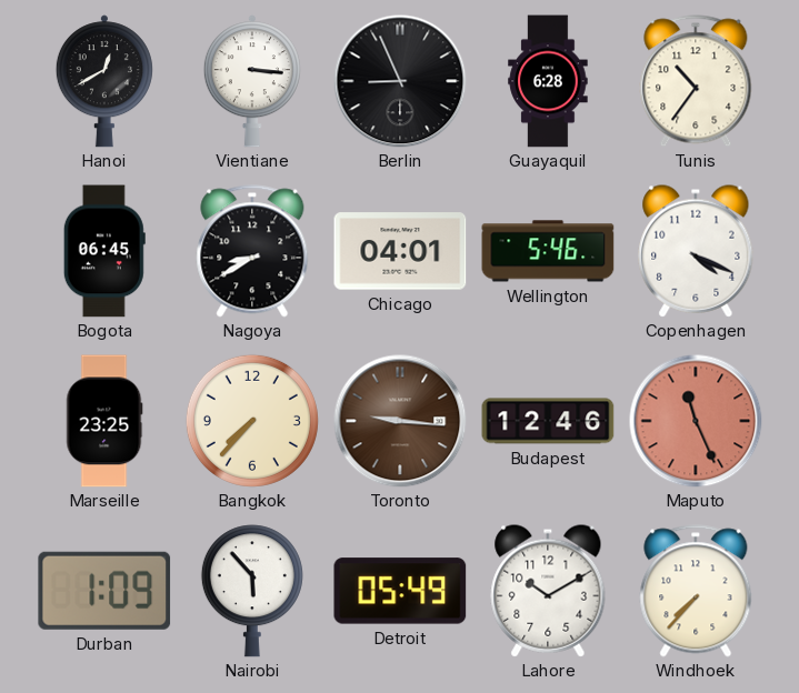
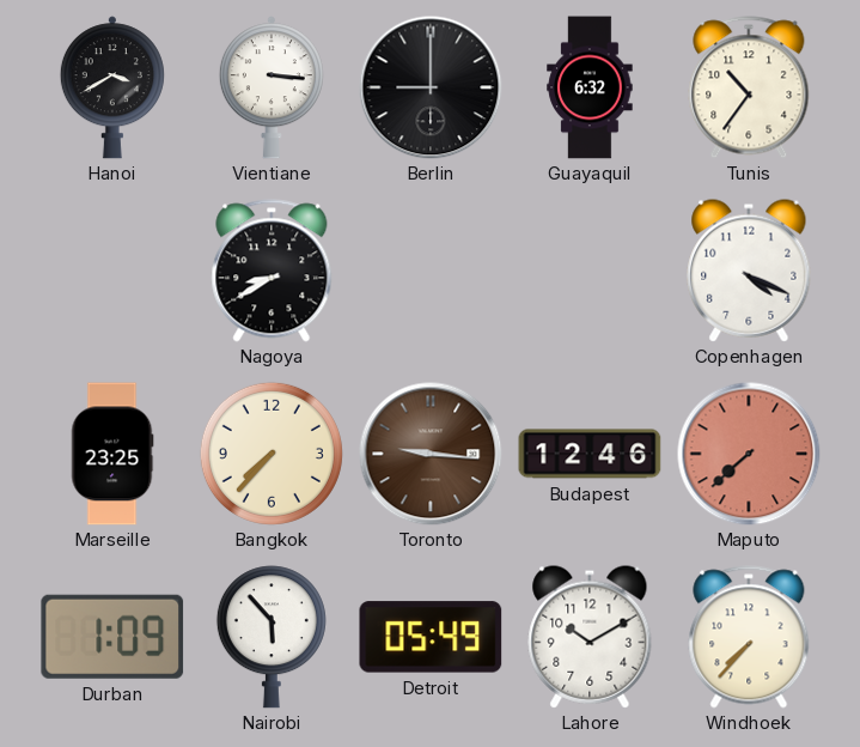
Hanoi: 12:40 -> 3:40
Berlin: 8:56 -> 9:00
Guayaquil: 6:28 -> 6:32
Bogota: 06:45 -> none
Chicago: 04:01 -> none
Wellington: 5:46 -> none
Maputo: 11:26 -> 7:38
